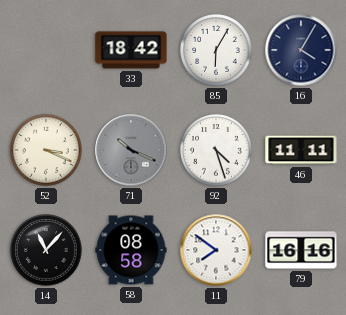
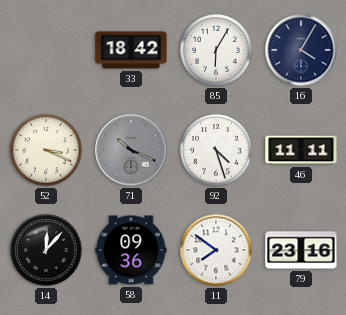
14: 11:07 -> 12:07
58: 08:58 -> 09:36
79: 16:16 -> 23:16
